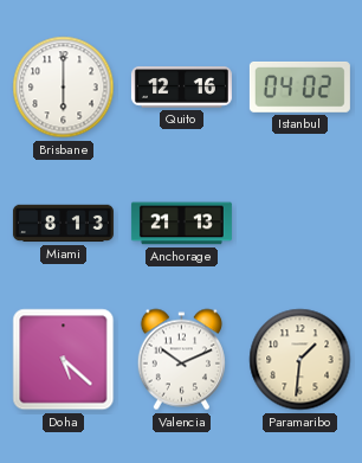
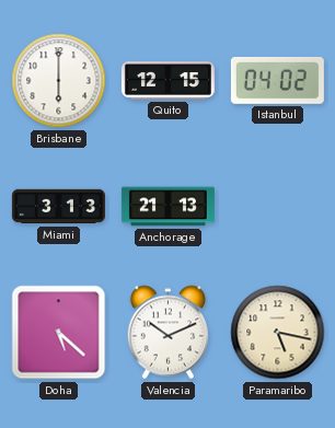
Quito: 12:16 -> 12:15
Miami: 8:13 -> 3:13
Paramaribo: 1:31 -> 5:17
